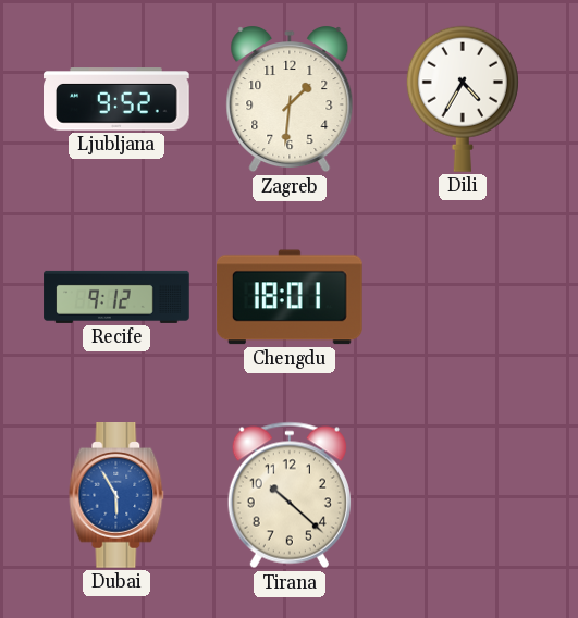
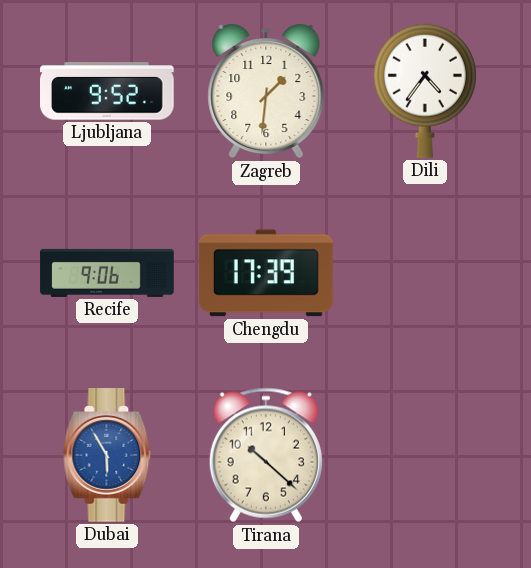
Dili: 4:35 -> 4:36
Recife: 9:12 -> 9:06
Chengdu: 18:01 -> 17:39
